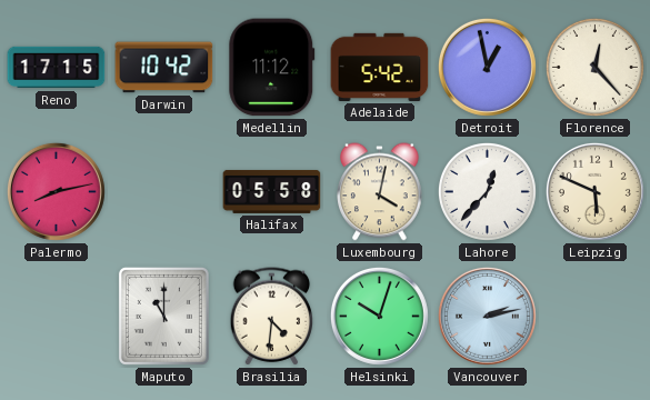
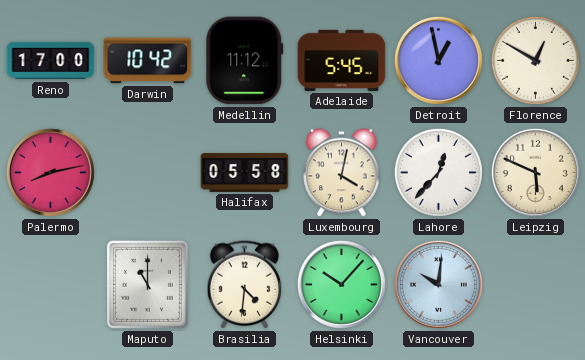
Reno: 17:15 -> 17:00
Adelaide: 5:42 -> 5:45
Florence: 12:23 -> 12:50
Helsinki: 10:03 -> 10:07
Vancouver: 2:13 -> 10:01
